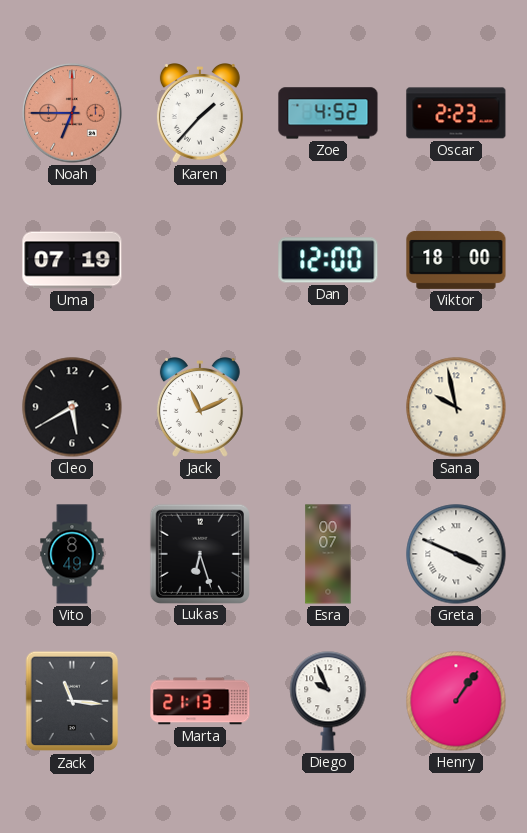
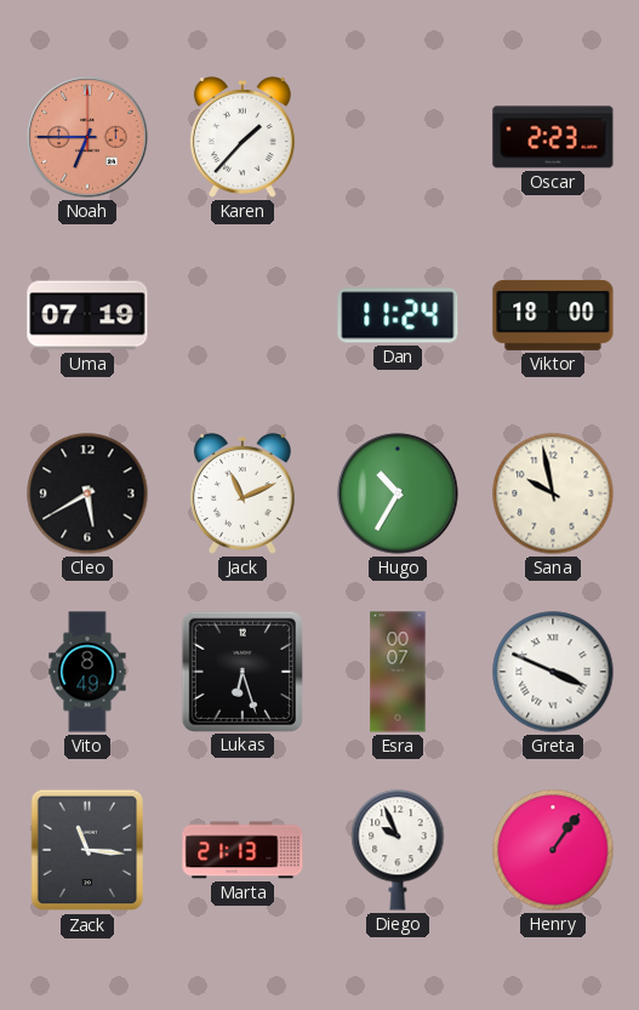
Zoe: 4:52 -> none
Dan: 12:00 -> 11:24
Hugo: none -> 10:35
